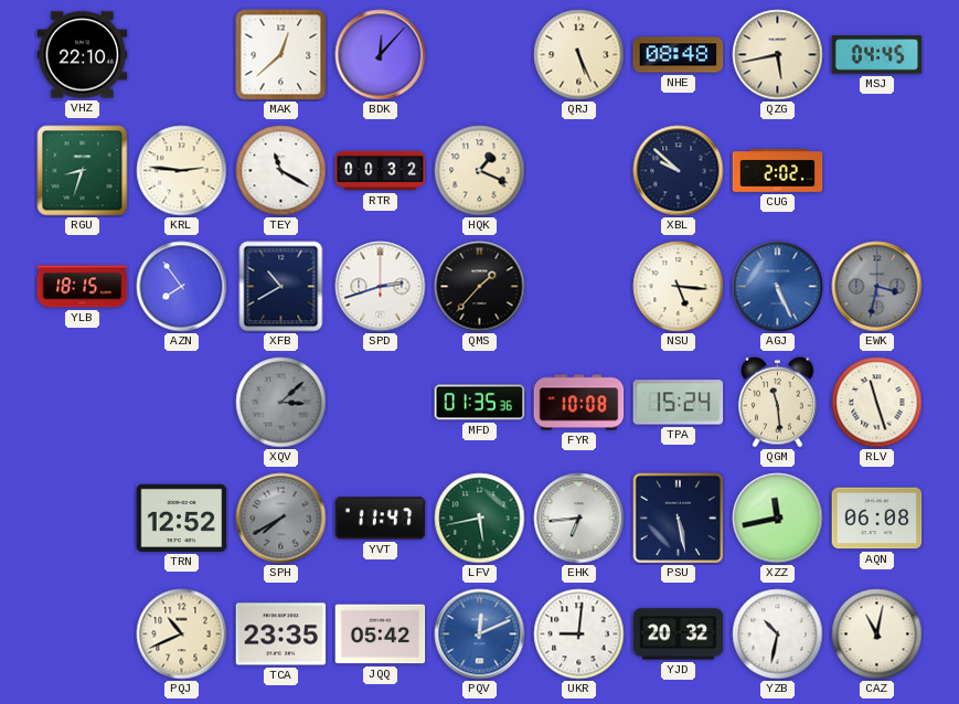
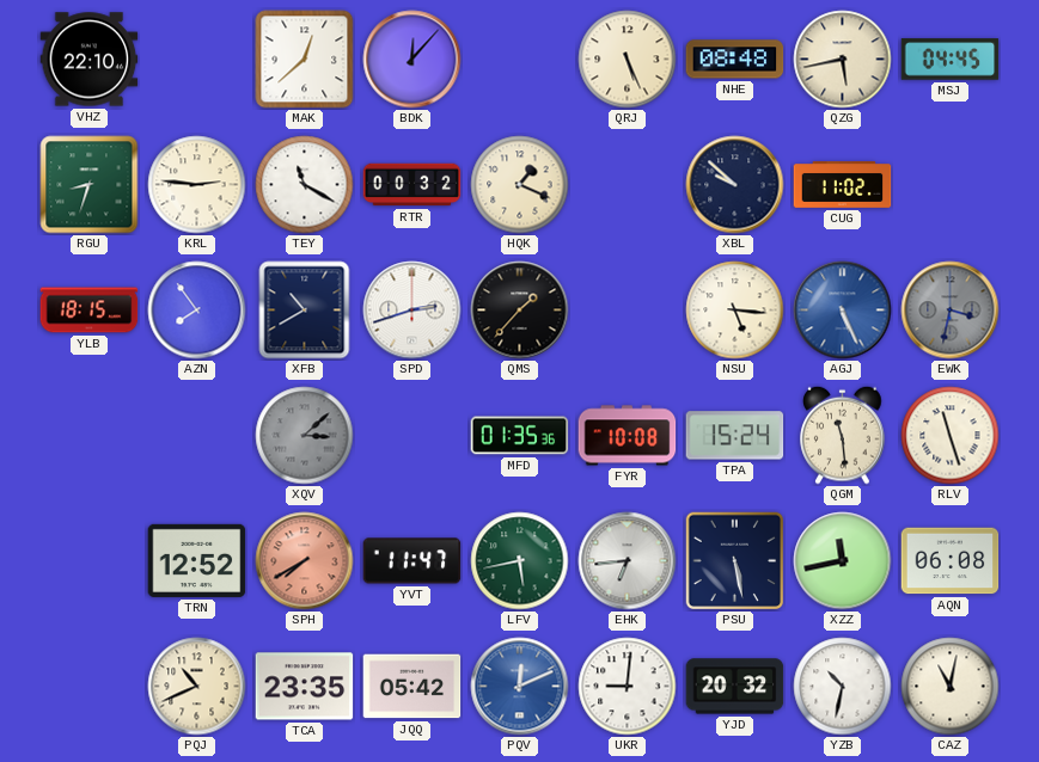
CUG: 2:02 -> 11:02
SPH dial: grey -> salmon
